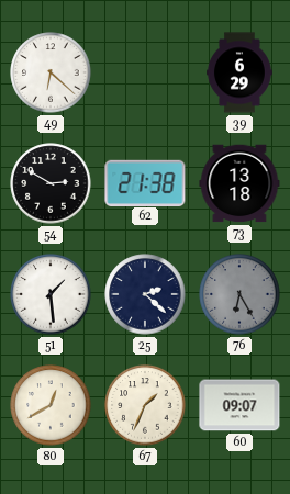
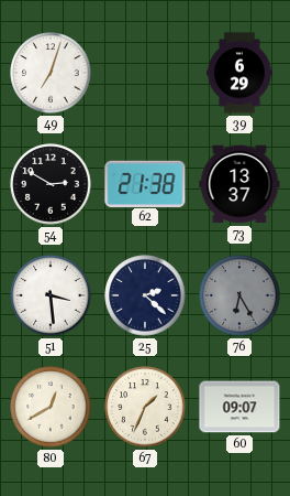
49: 6:22 -> 7:03
73: 13:18 -> 13:37
51: 1:29 -> 3:29
